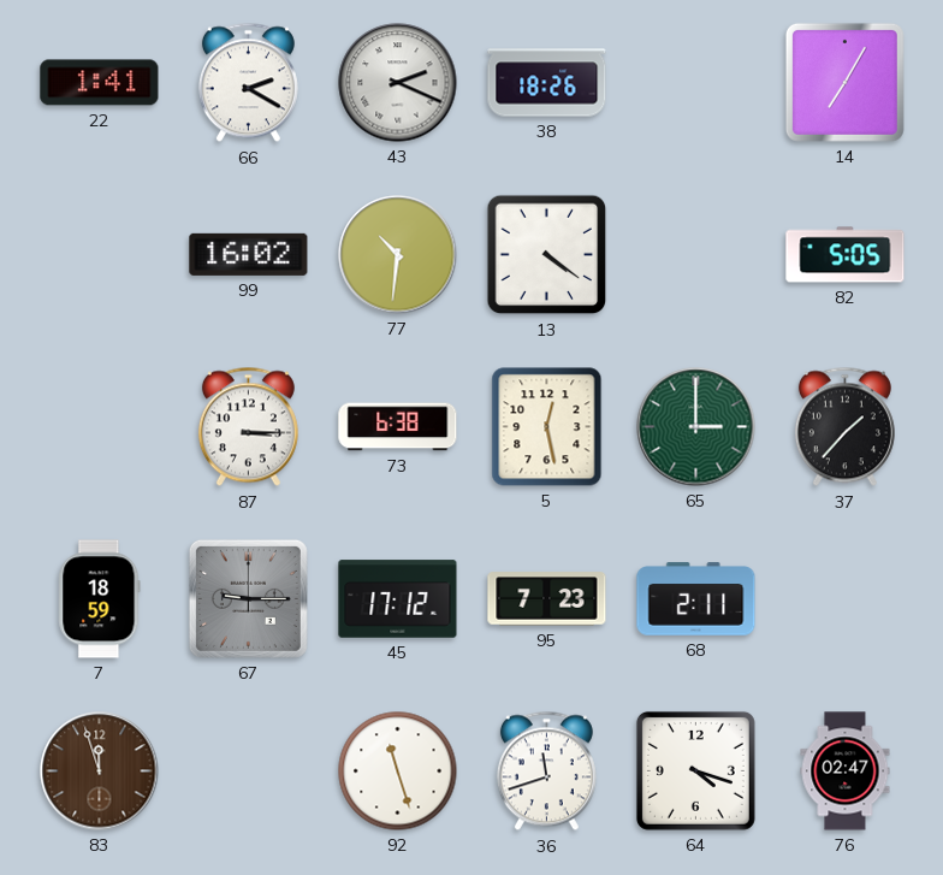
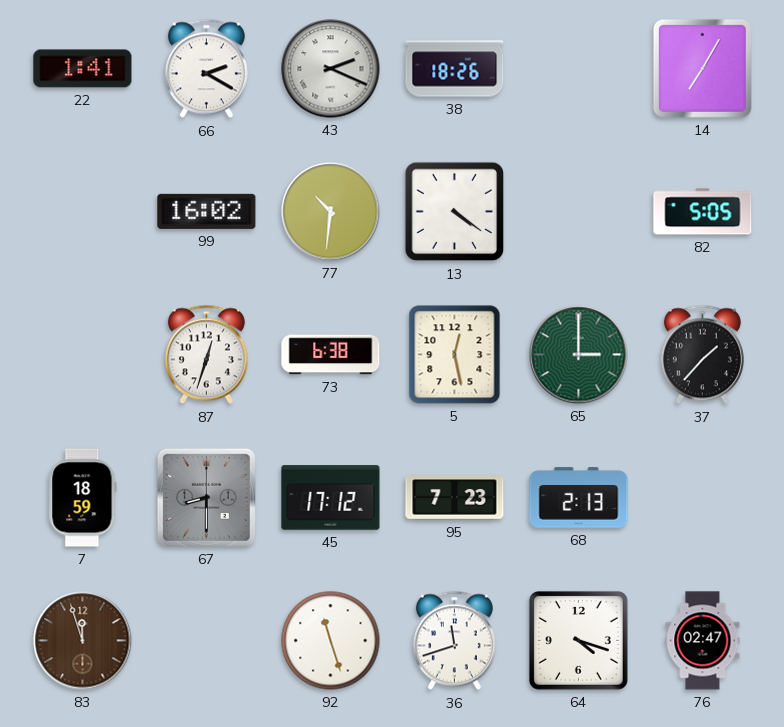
87: 3:15 -> 12:33
67: 9:15 -> 8:30
68: 2:11 -> 2:13
